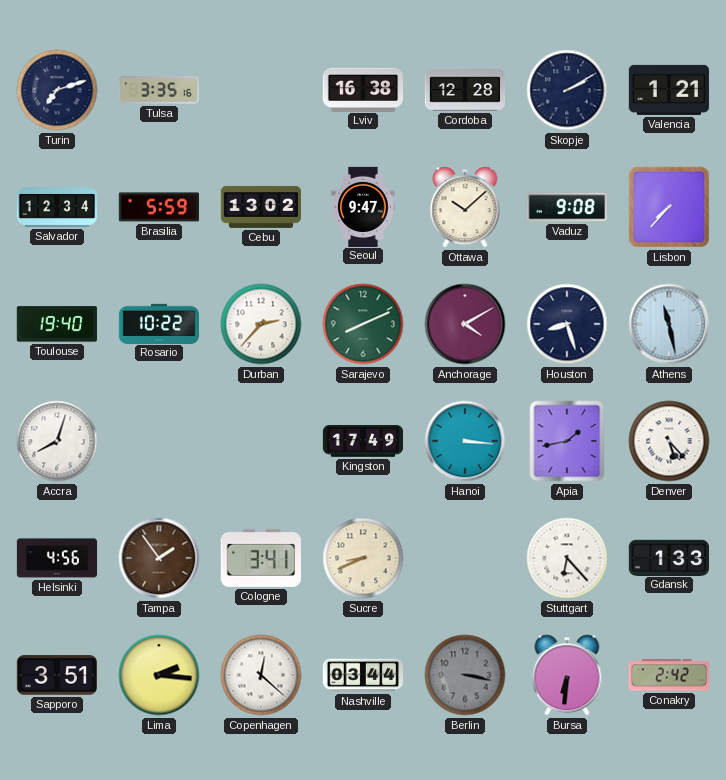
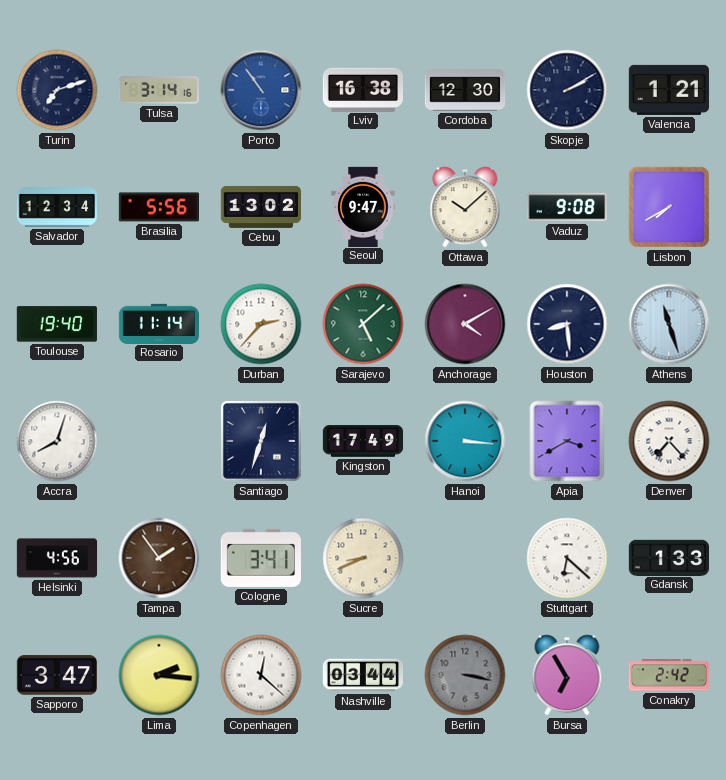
Tulsa: 3:35 -> 3:14
Porto: none -> 10:54
Cordoba: 12:28 -> 12:30
Brasilia: 5:59 -> 5:56
Lisbon: 7:37 -> 7:40
Rosario: 10:22 -> 11:14
Sarajevo: 8:11 -> 5:08
Houston: 8:27 -> 8:29
Athens: 11:28 -> 11:27
Santiago: none -> 12:33
Apia: 1:43 -> 3:40
Denver: 5:23 -> 7:23
Stuttgart: 6:23 -> 6:22
Sapporo: 3:51 -> 3:47
Bursa: 6:31 -> 6:55
